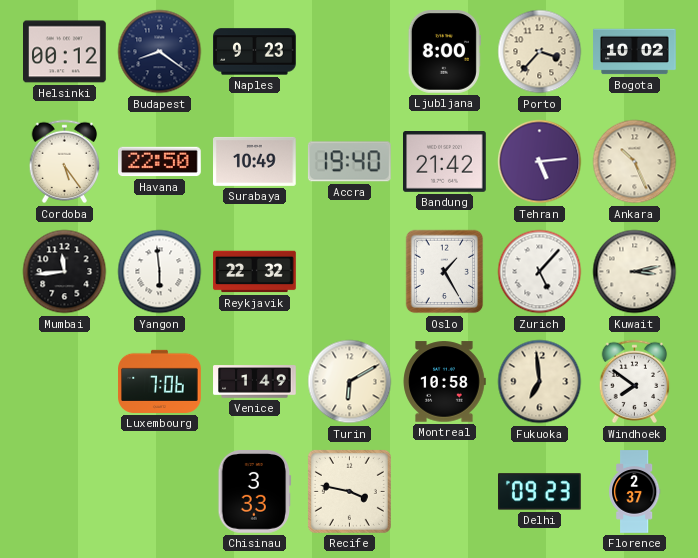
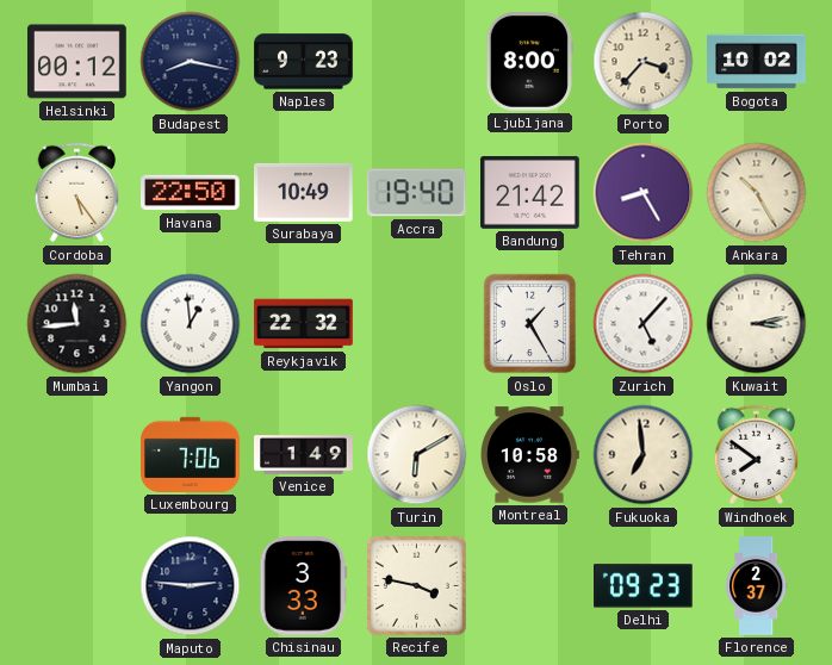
Budapest: 8:21 -> 8:17
Tehran: 5:14 -> 8:25
Ankara: 10:26 -> 10:25
Yangon: 5:59 -> 12:59
Maputo: none -> 2:46
